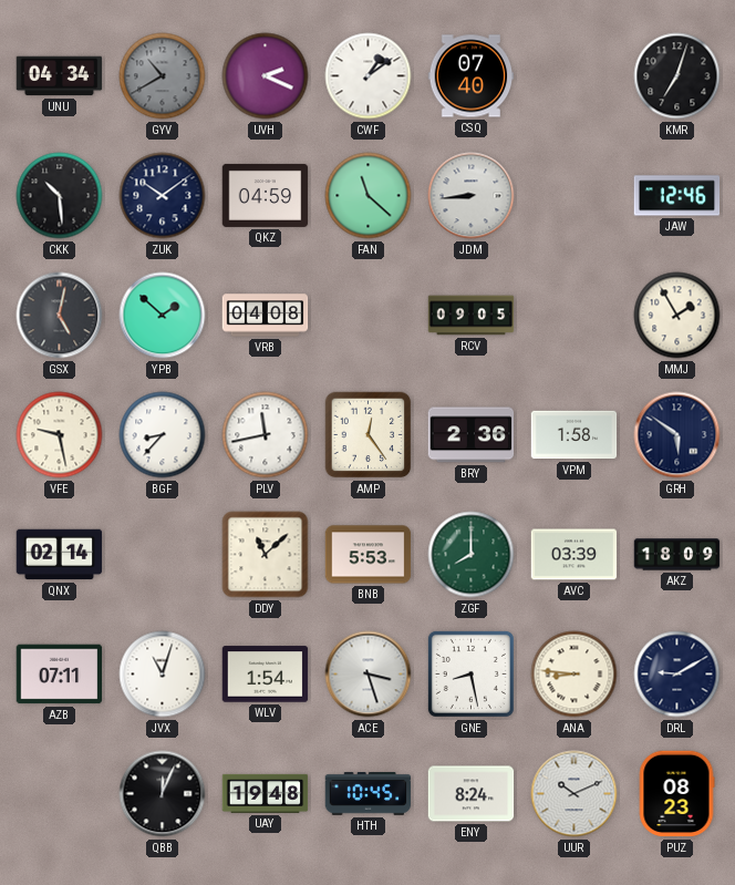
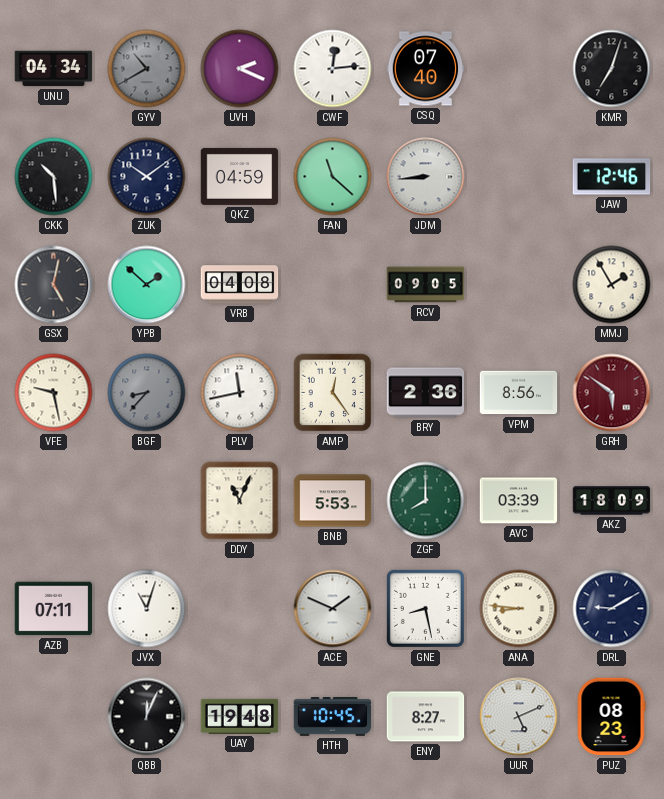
CWF: 1:09 -> 12:14
BGF dial: white -> grey
VPM: 1:58 -> 8:56
GRH dial: navy -> burgundy
QNX: 02:14 -> none
DDY: 11:08 -> 11:04
WLV: 1:54 -> none
ACE: 3:27 -> 1:49
ENY: 8:24 -> 8:27
UUR: 10:11 -> 5:11
